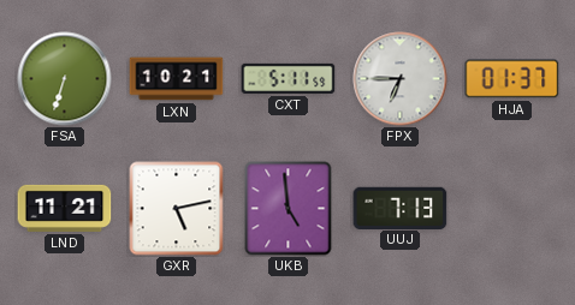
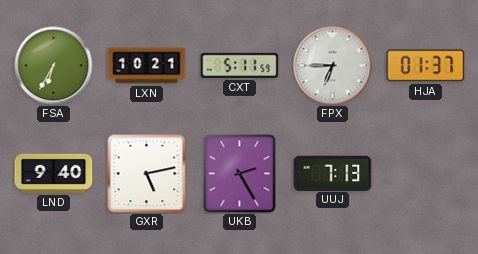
FSA: 6:33 -> 6:35
LND: 11:21 -> 9:40
UKB: 4:59 -> 2:25
